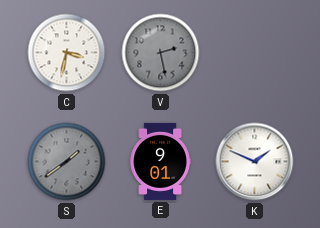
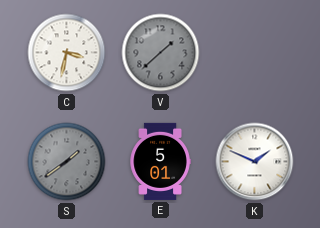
V: 2:28 -> 1:38
E: 9:01 -> 5:01
